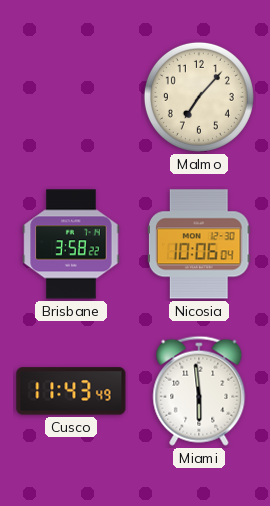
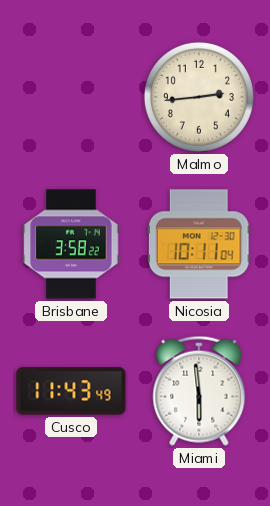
Malmo: 7:07 -> 2:44
Nicosia: 10:06 -> 10:11
